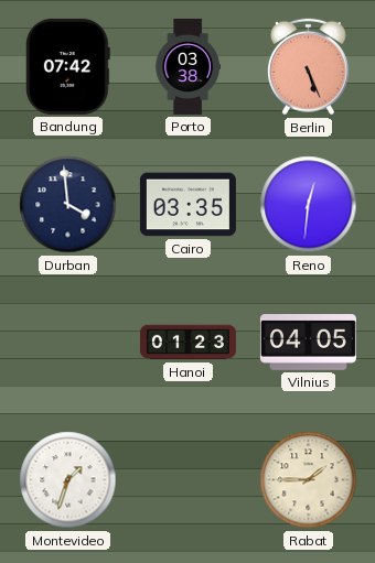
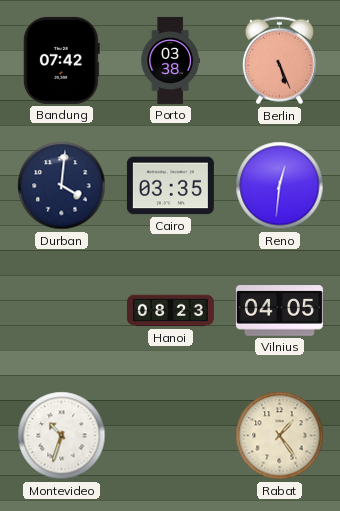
Durban: 3:59 -> 4:01
Hanoi: 01:23 -> 08:23
Montevideo: 1:33 -> 10:33
Rabat: 1:45 -> 1:24
